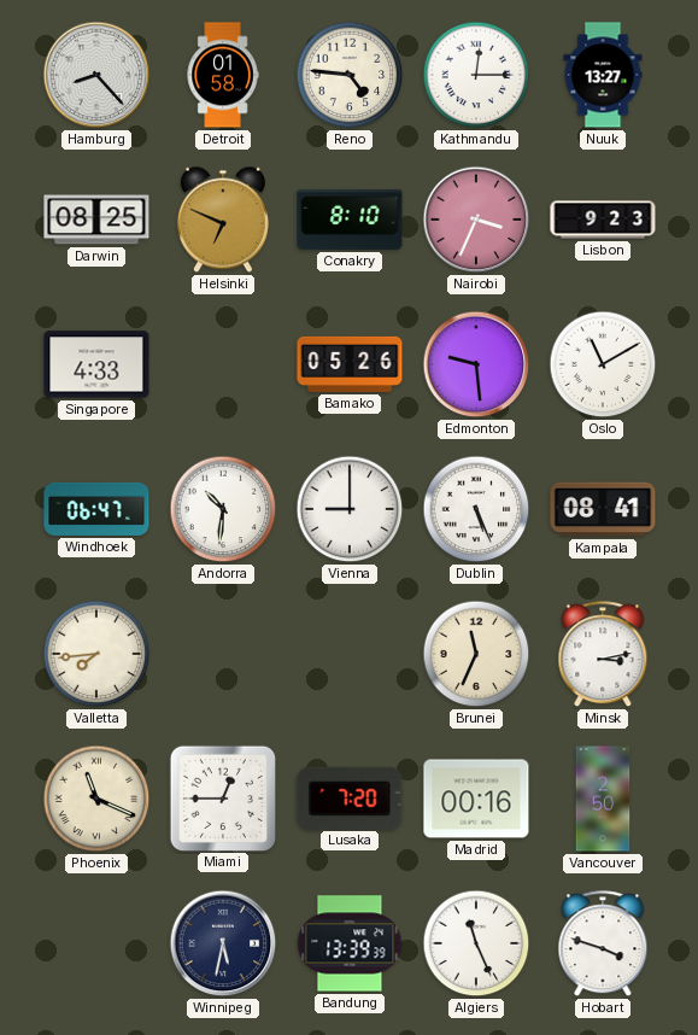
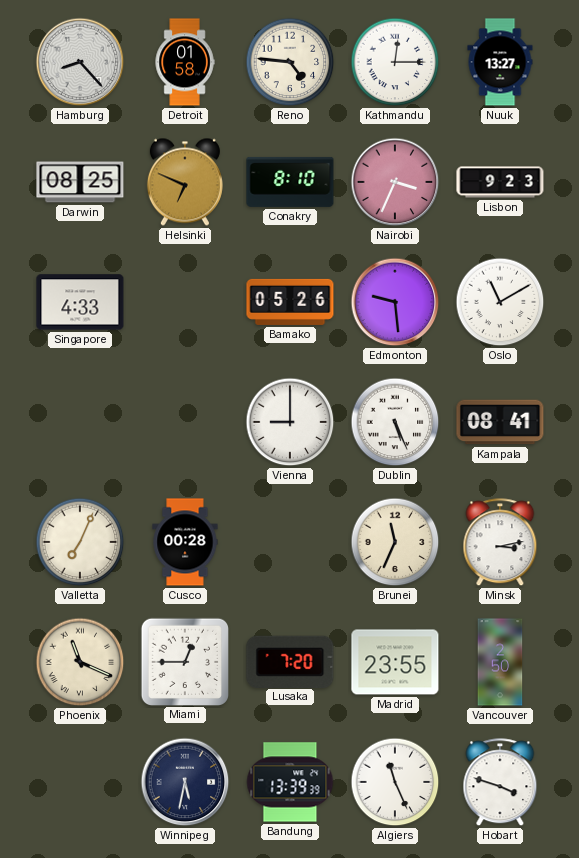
Windhoek: 06:47 -> none
Andorra: 10:31 -> none
Valletta: 7:44 -> 7:04
Cusco: none -> 00:28
Madrid: 00:16 -> 23:55
